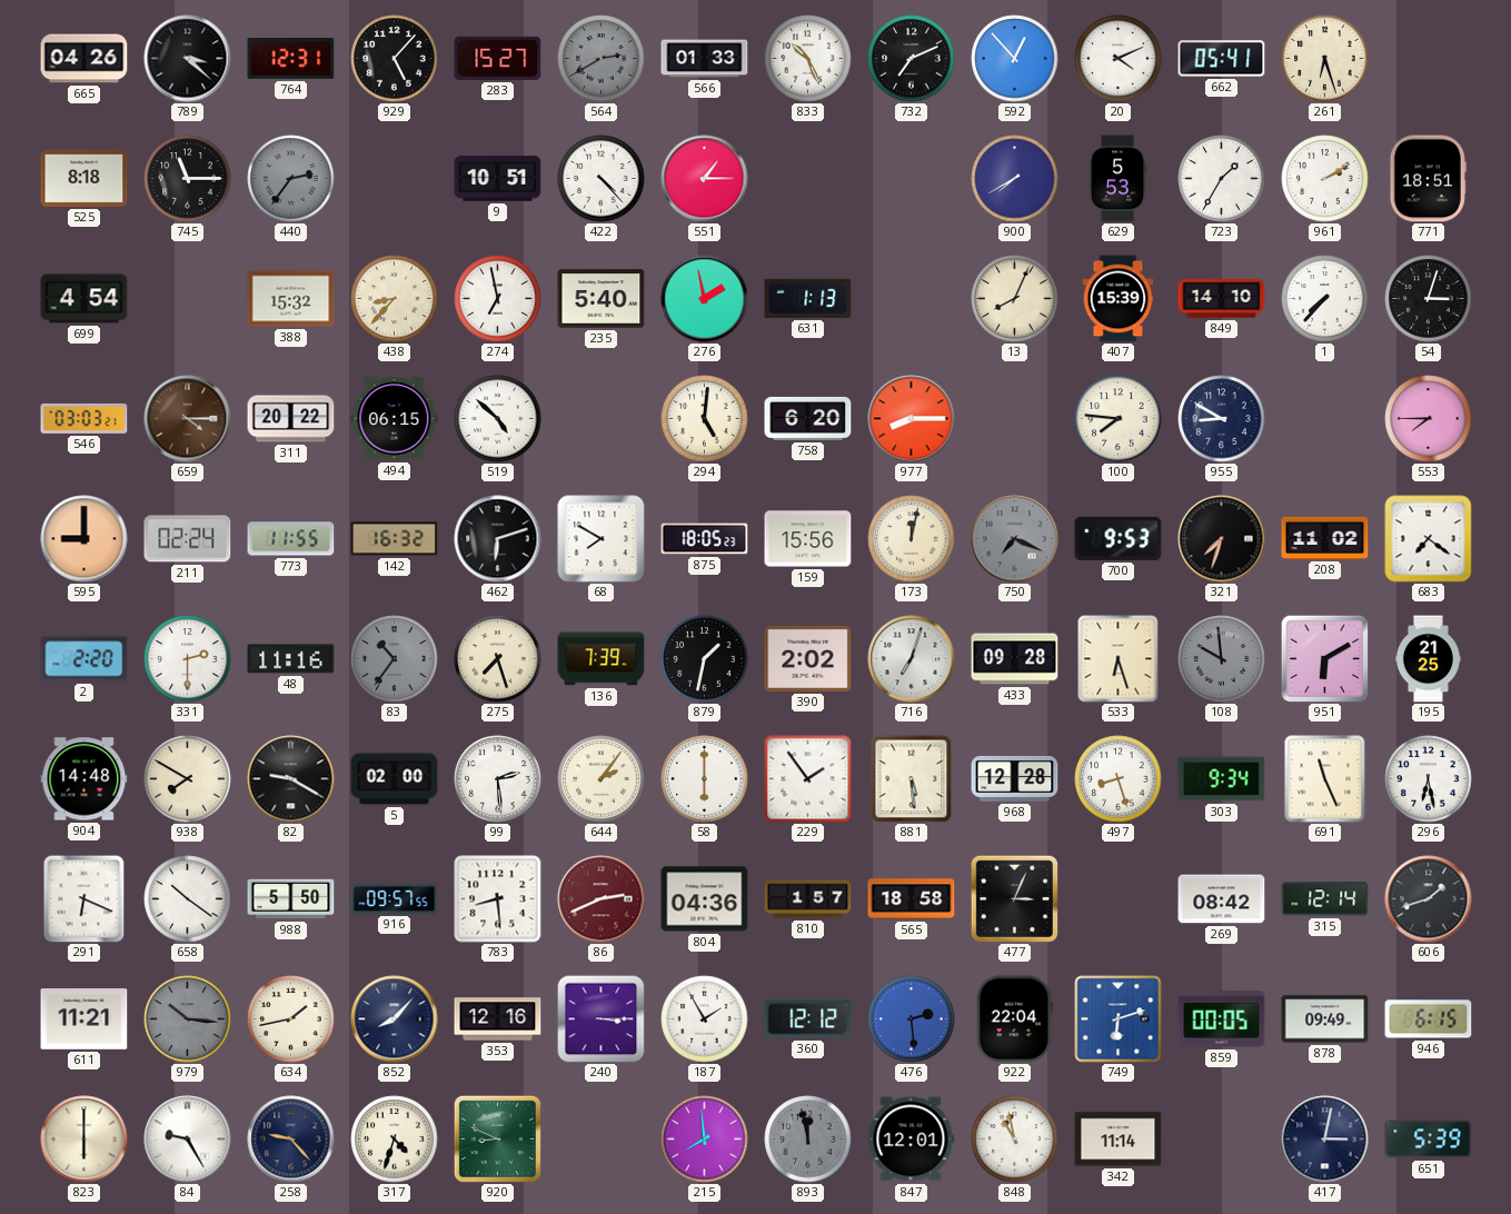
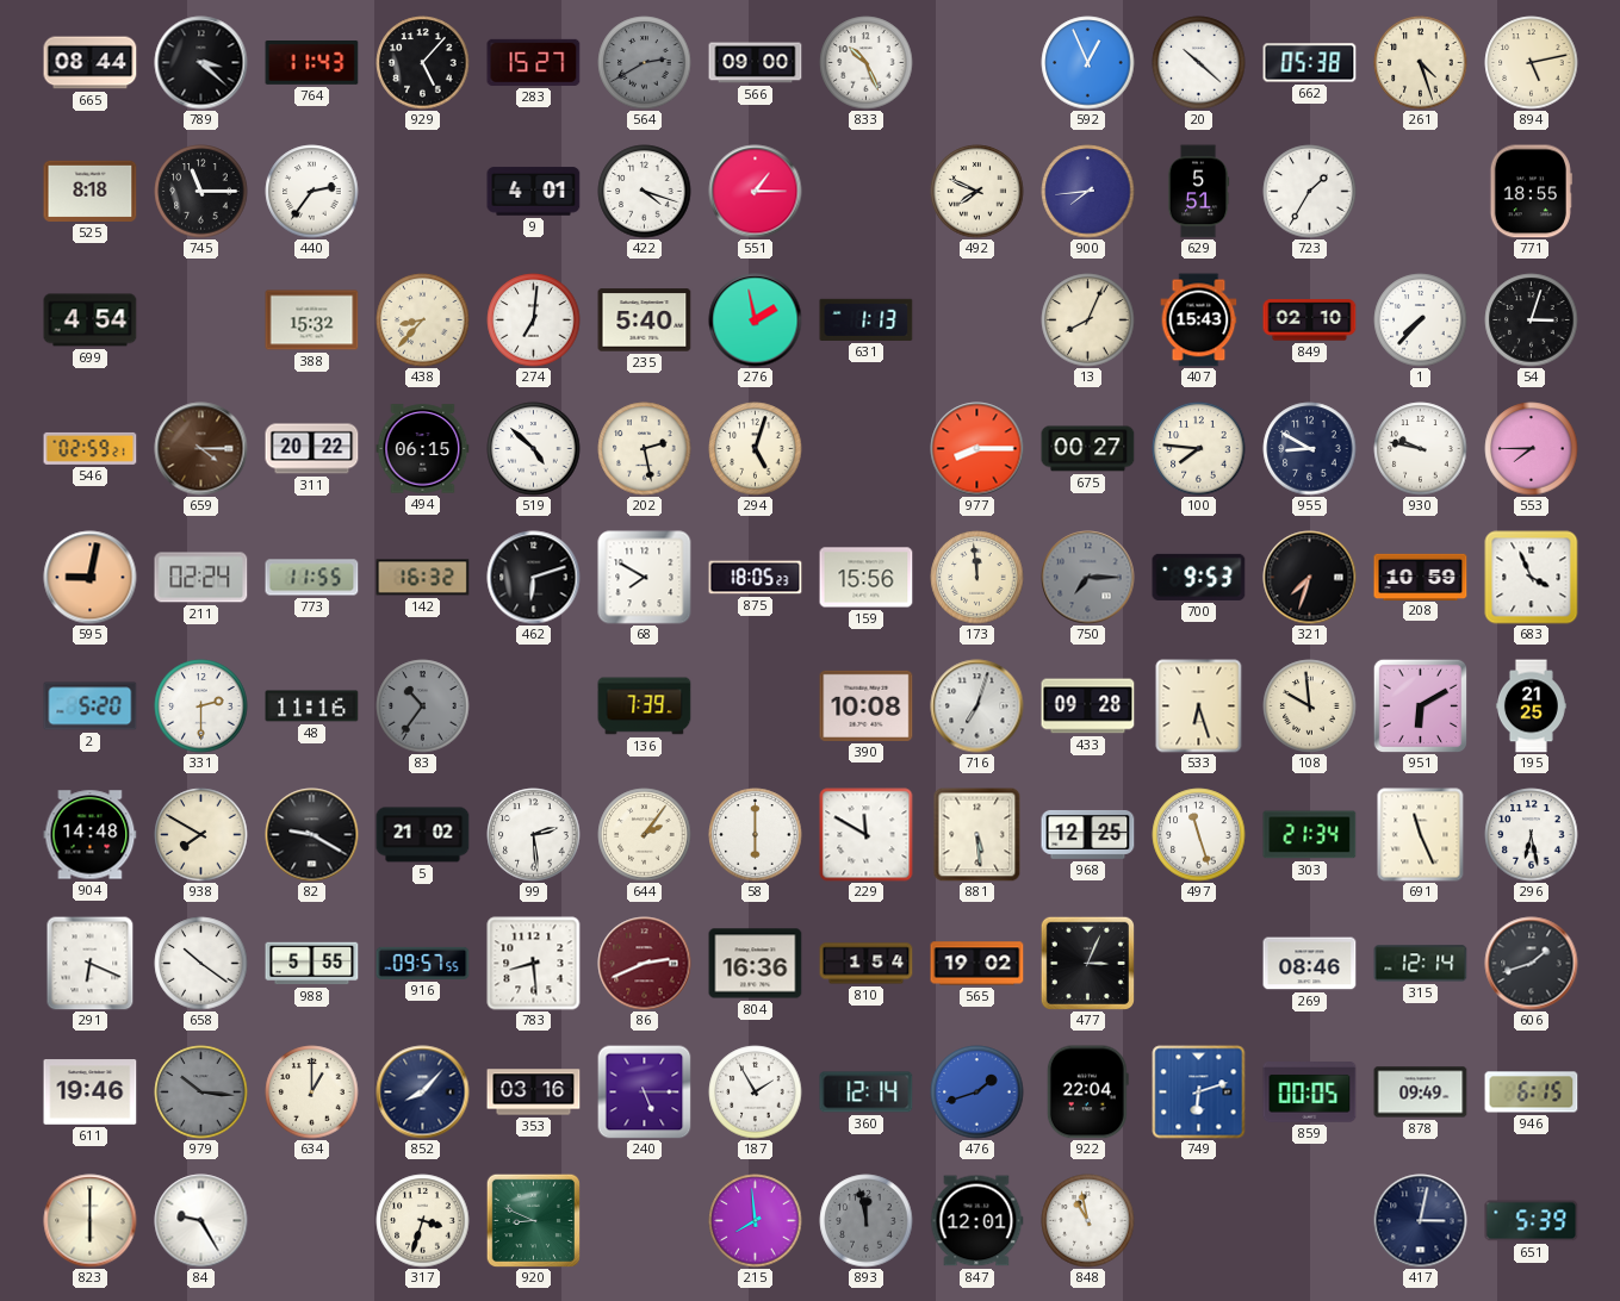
665: 04:26 -> 08:44
764: 12:31 -> 11:43
566: 01:33 -> 09:00
732: 7:11 -> none
592: 12:53 -> 12:56
20: 4:11 -> 10:22
662: 05:41 -> 05:38
261: 6:27 -> 4:27
894: none -> 5:13
440 dial: grey -> white
9: 10:51 -> 4:01
422: 4:23 -> 4:18
492: none -> 7:49
900: 7:40 -> 7:44
629: 5:53 -> 5:51
961: 2:10 -> none
771: 18:51 -> 18:55
274: 6:58 -> 7:01
407: 15:39 -> 15:43
849: 14:10 -> 02:10
546: 03:03 -> 02:59
202: none -> 2:28
294: 5:01 -> 5:03
758: 6:20 -> none
675: none -> 00:27
930: none -> 9:47
595: 9:00 -> 9:02
173: 12:02 -> 11:59
750: 7:19 -> 7:15
208: 11:02 -> 10:59
683: 7:21 -> 3:56
2: 2:20 -> 5:20
275: 7:27 -> none
879: 1:32 -> none
390: 2:02 -> 10:08
108 dial: grey -> cream
5: 02:00 -> 21:02
229: 1:54 -> 11:50
968: 12:28 -> 12:25
497: 8:27 -> 11:27
303: 9:34 -> 21:34
988: 5:50 -> 5:55
804: 04:36 -> 16:36
810: 1:57 -> 1:54
565: 18:58 -> 19:02
269: 08:42 -> 08:46
611: 11:21 -> 19:46
634: 1:43 -> 1:00
353: 12:16 -> 03:16
240: 3:15 -> 5:15
360: 12:12 -> 12:14
476: 2:29 -> 1:42
258: 9:23 -> none
317: 4:33 -> 3:33
342: 11:14 -> none
